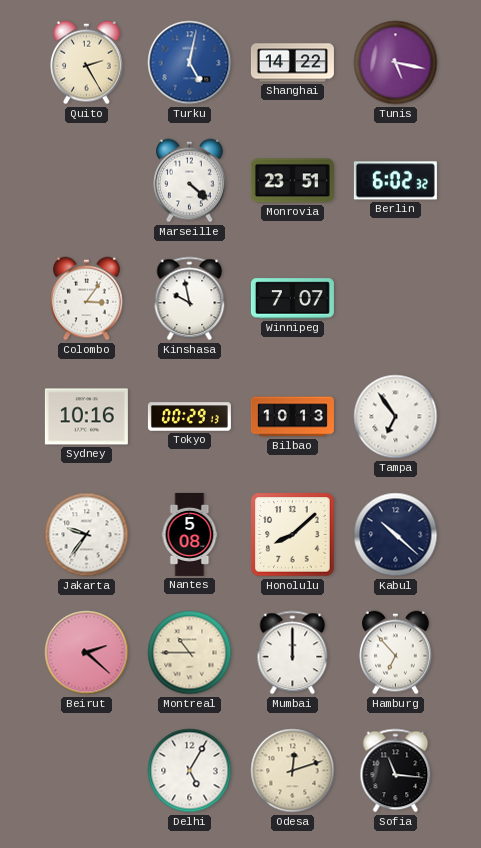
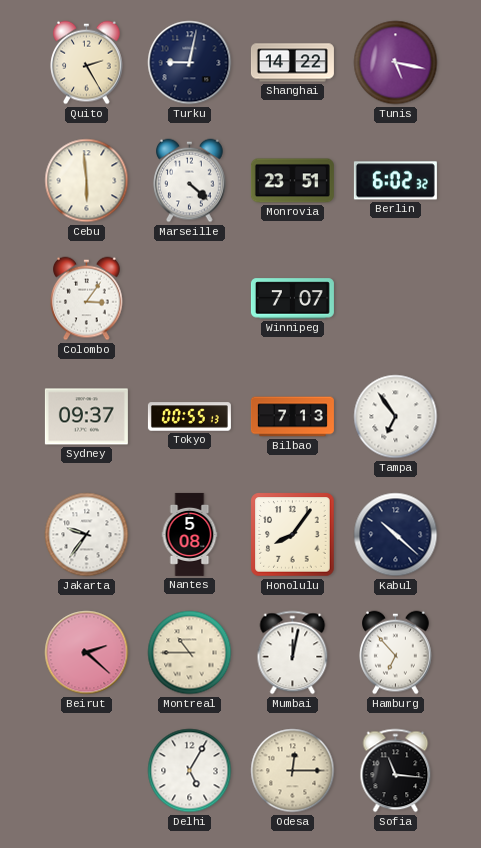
Turku: 5:02 -> 9:02
Turku dial: blue -> navy
Cebu: none -> 5:59
Kinshasa: 9:58 -> none
Sydney: 10:16 -> 09:37
Tokyo: 00:29 -> 00:55
Bilbao: 10:13 -> 7:13
Honolulu: 8:08 -> 8:06
Mumbai: 12:00 -> 12:02
Odesa: 12:12 -> 12:15
